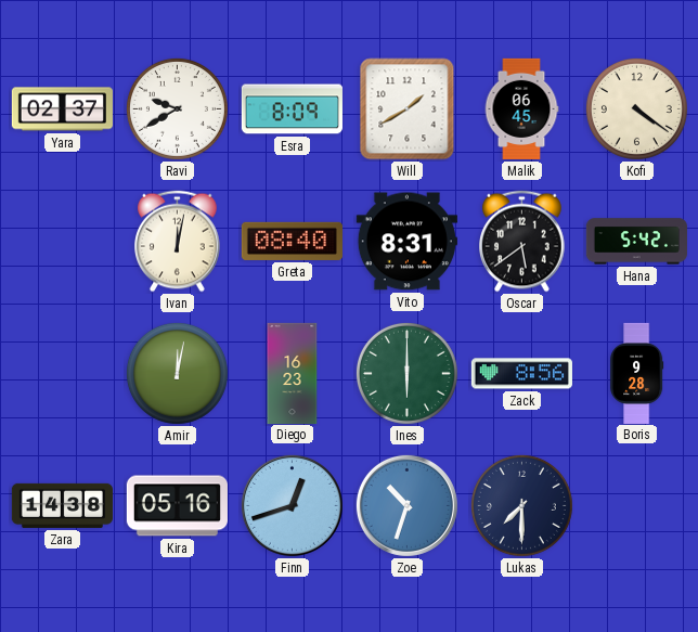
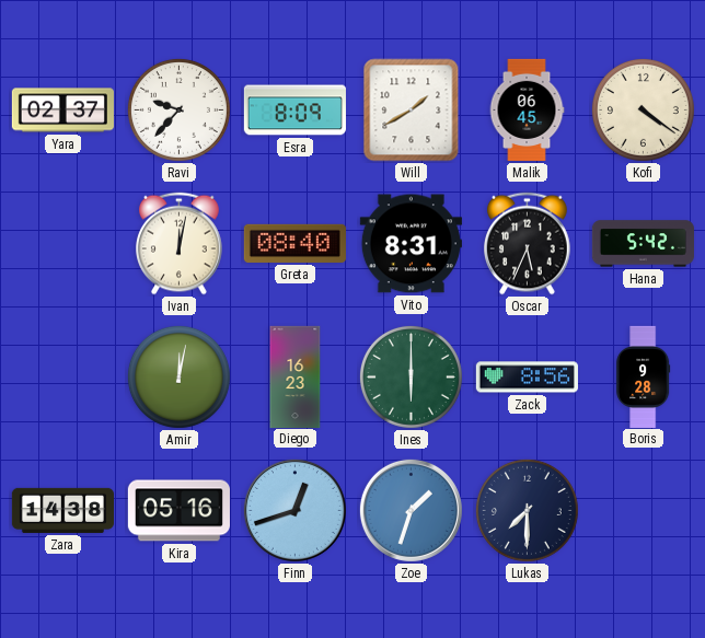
Ravi: 9:40 -> 9:37
Oscar: 5:39 -> 5:34
Zoe: 10:33 -> 1:33
